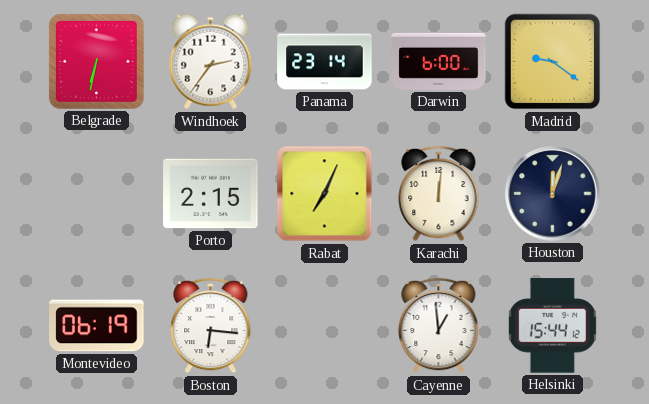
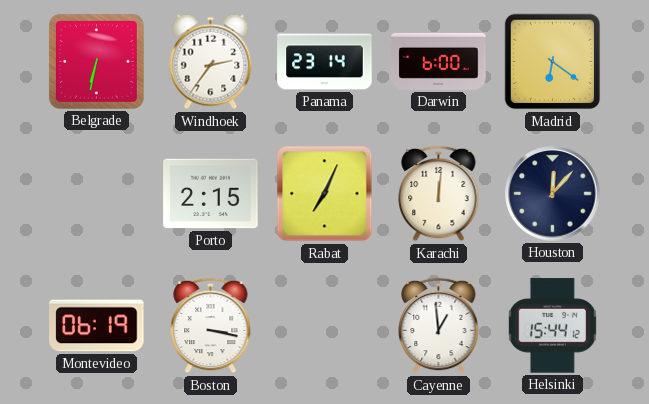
Madrid: 9:21 -> 6:21
Houston: 12:03 -> 12:07
Boston: 6:16 -> 3:17
